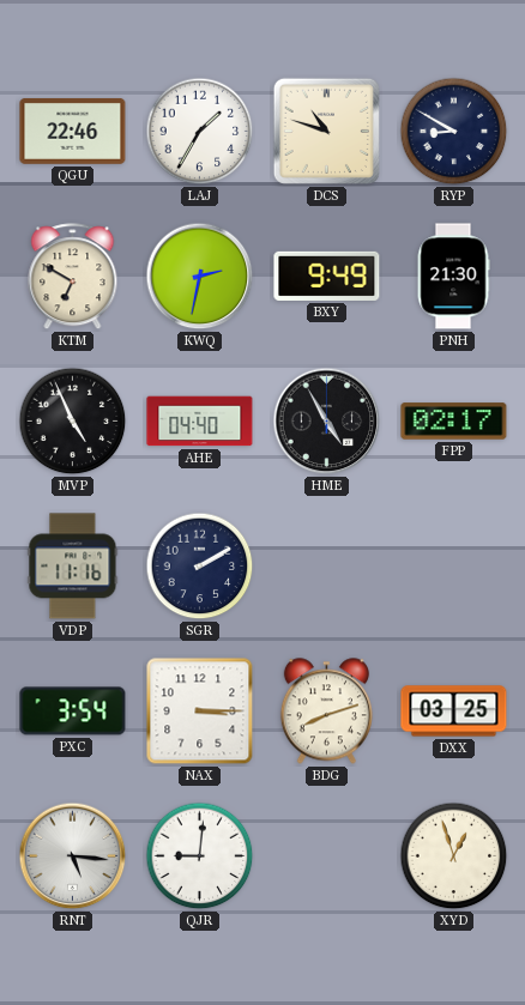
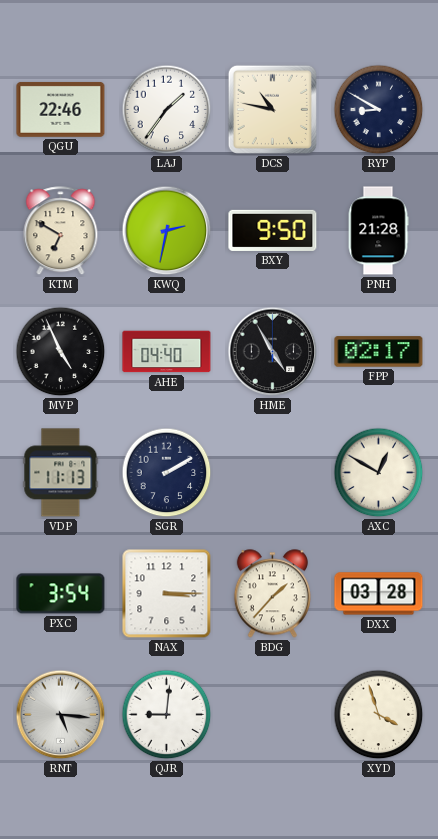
LAJ: 1:35 -> 1:36
DCS: 10:48 -> 10:47
BXY: 9:49 -> 9:50
PNH: 21:30 -> 21:28
VDP: 11:16 -> 11:13
AXC: none -> 12:50
BDG: 8:12 -> 1:37
DXX: 03:25 -> 03:28
XYD: 12:57 -> 3:57
